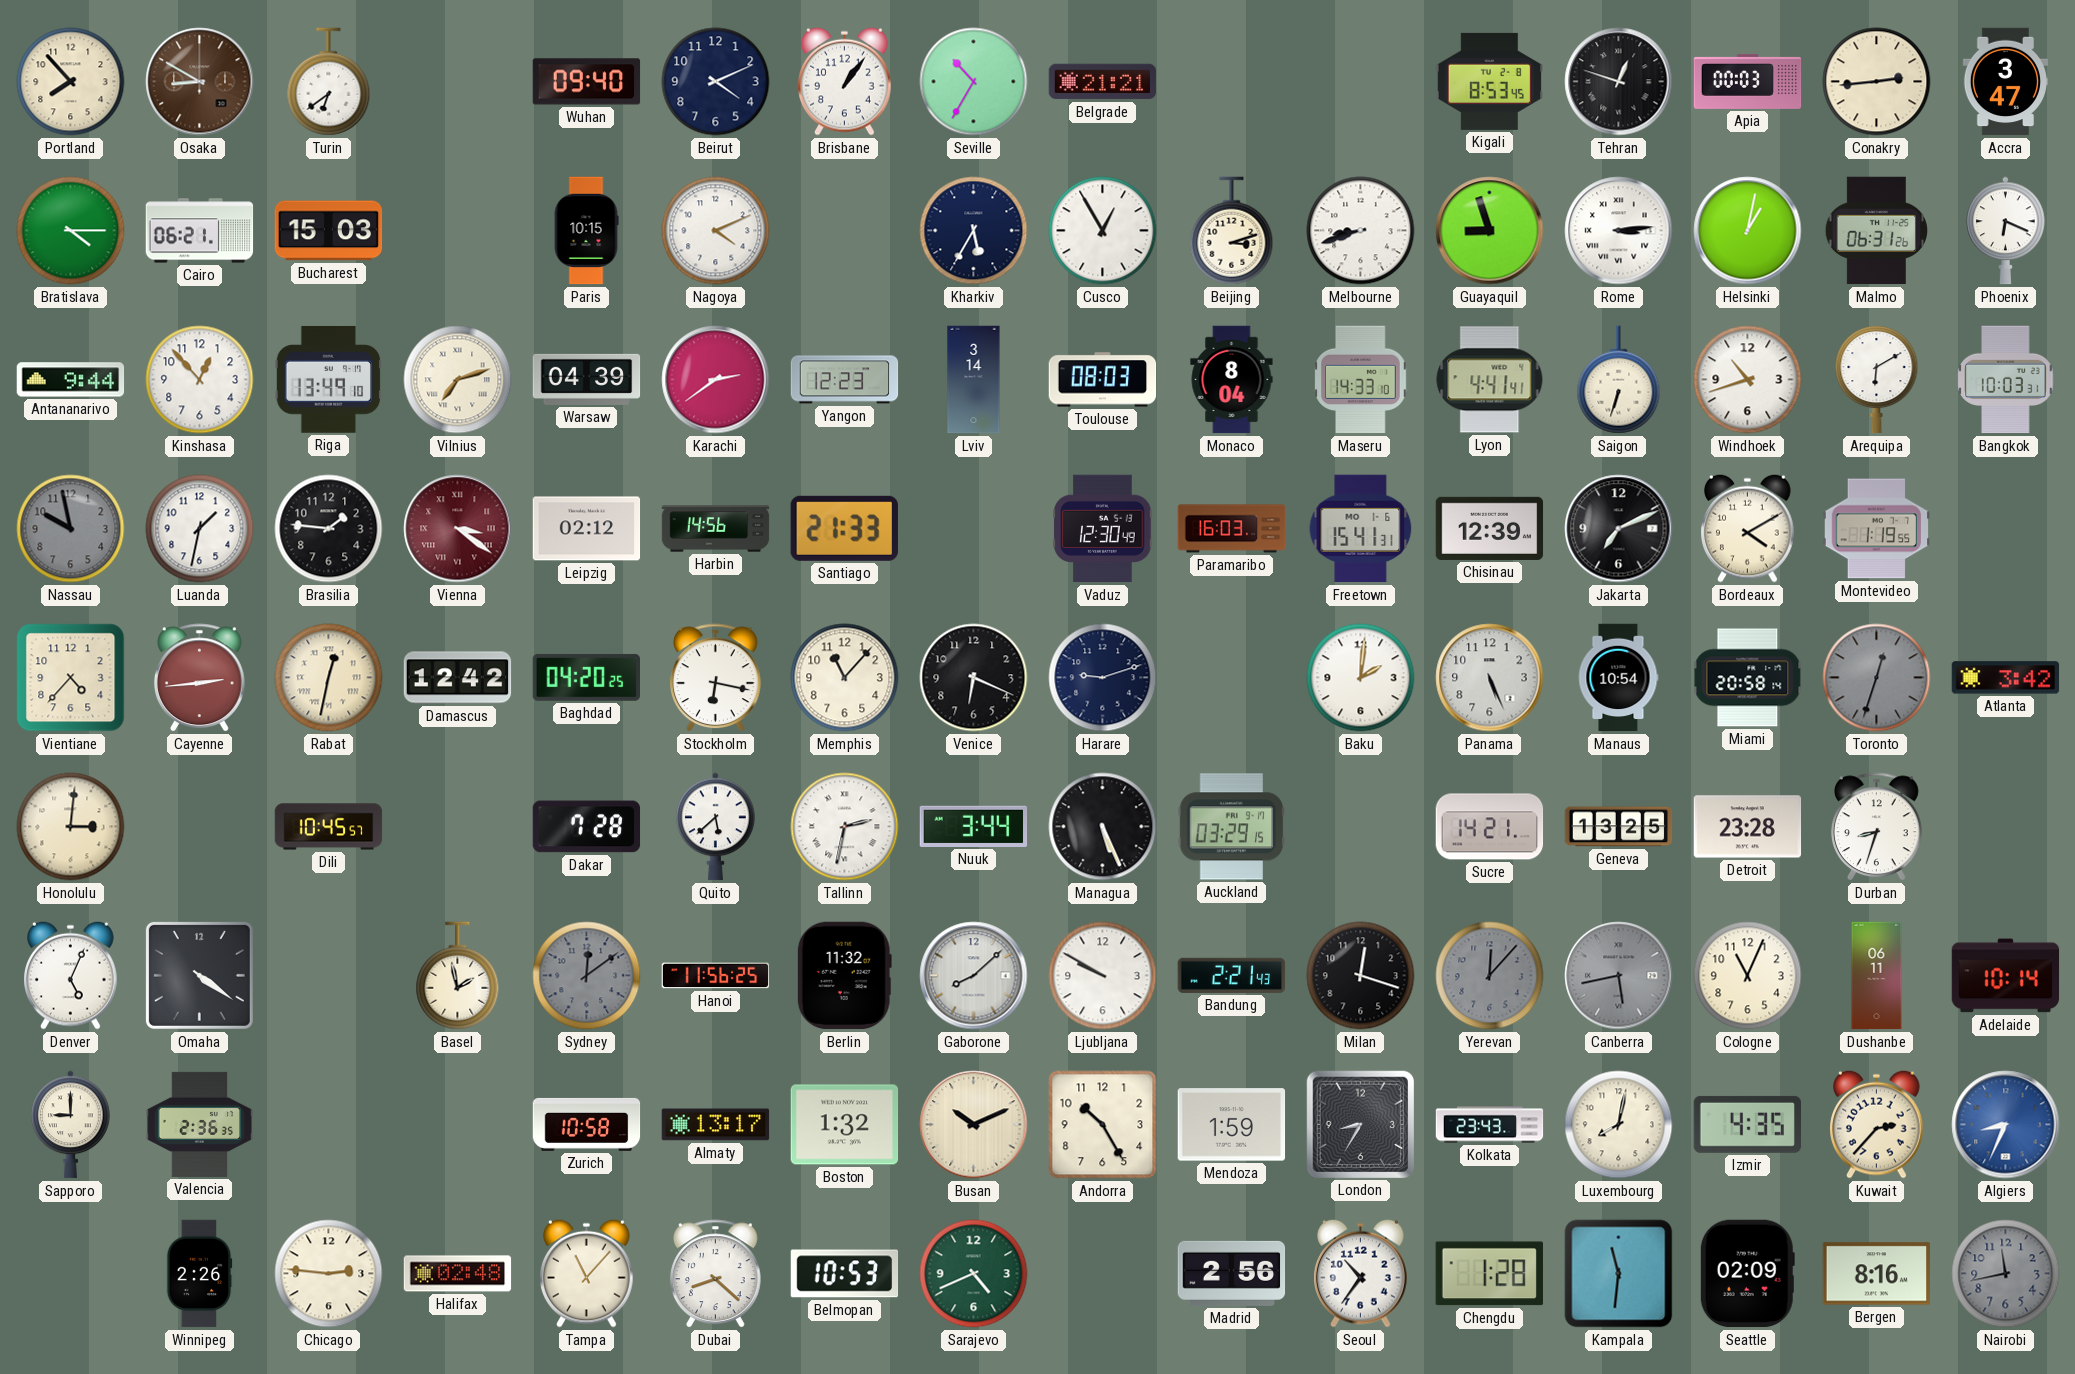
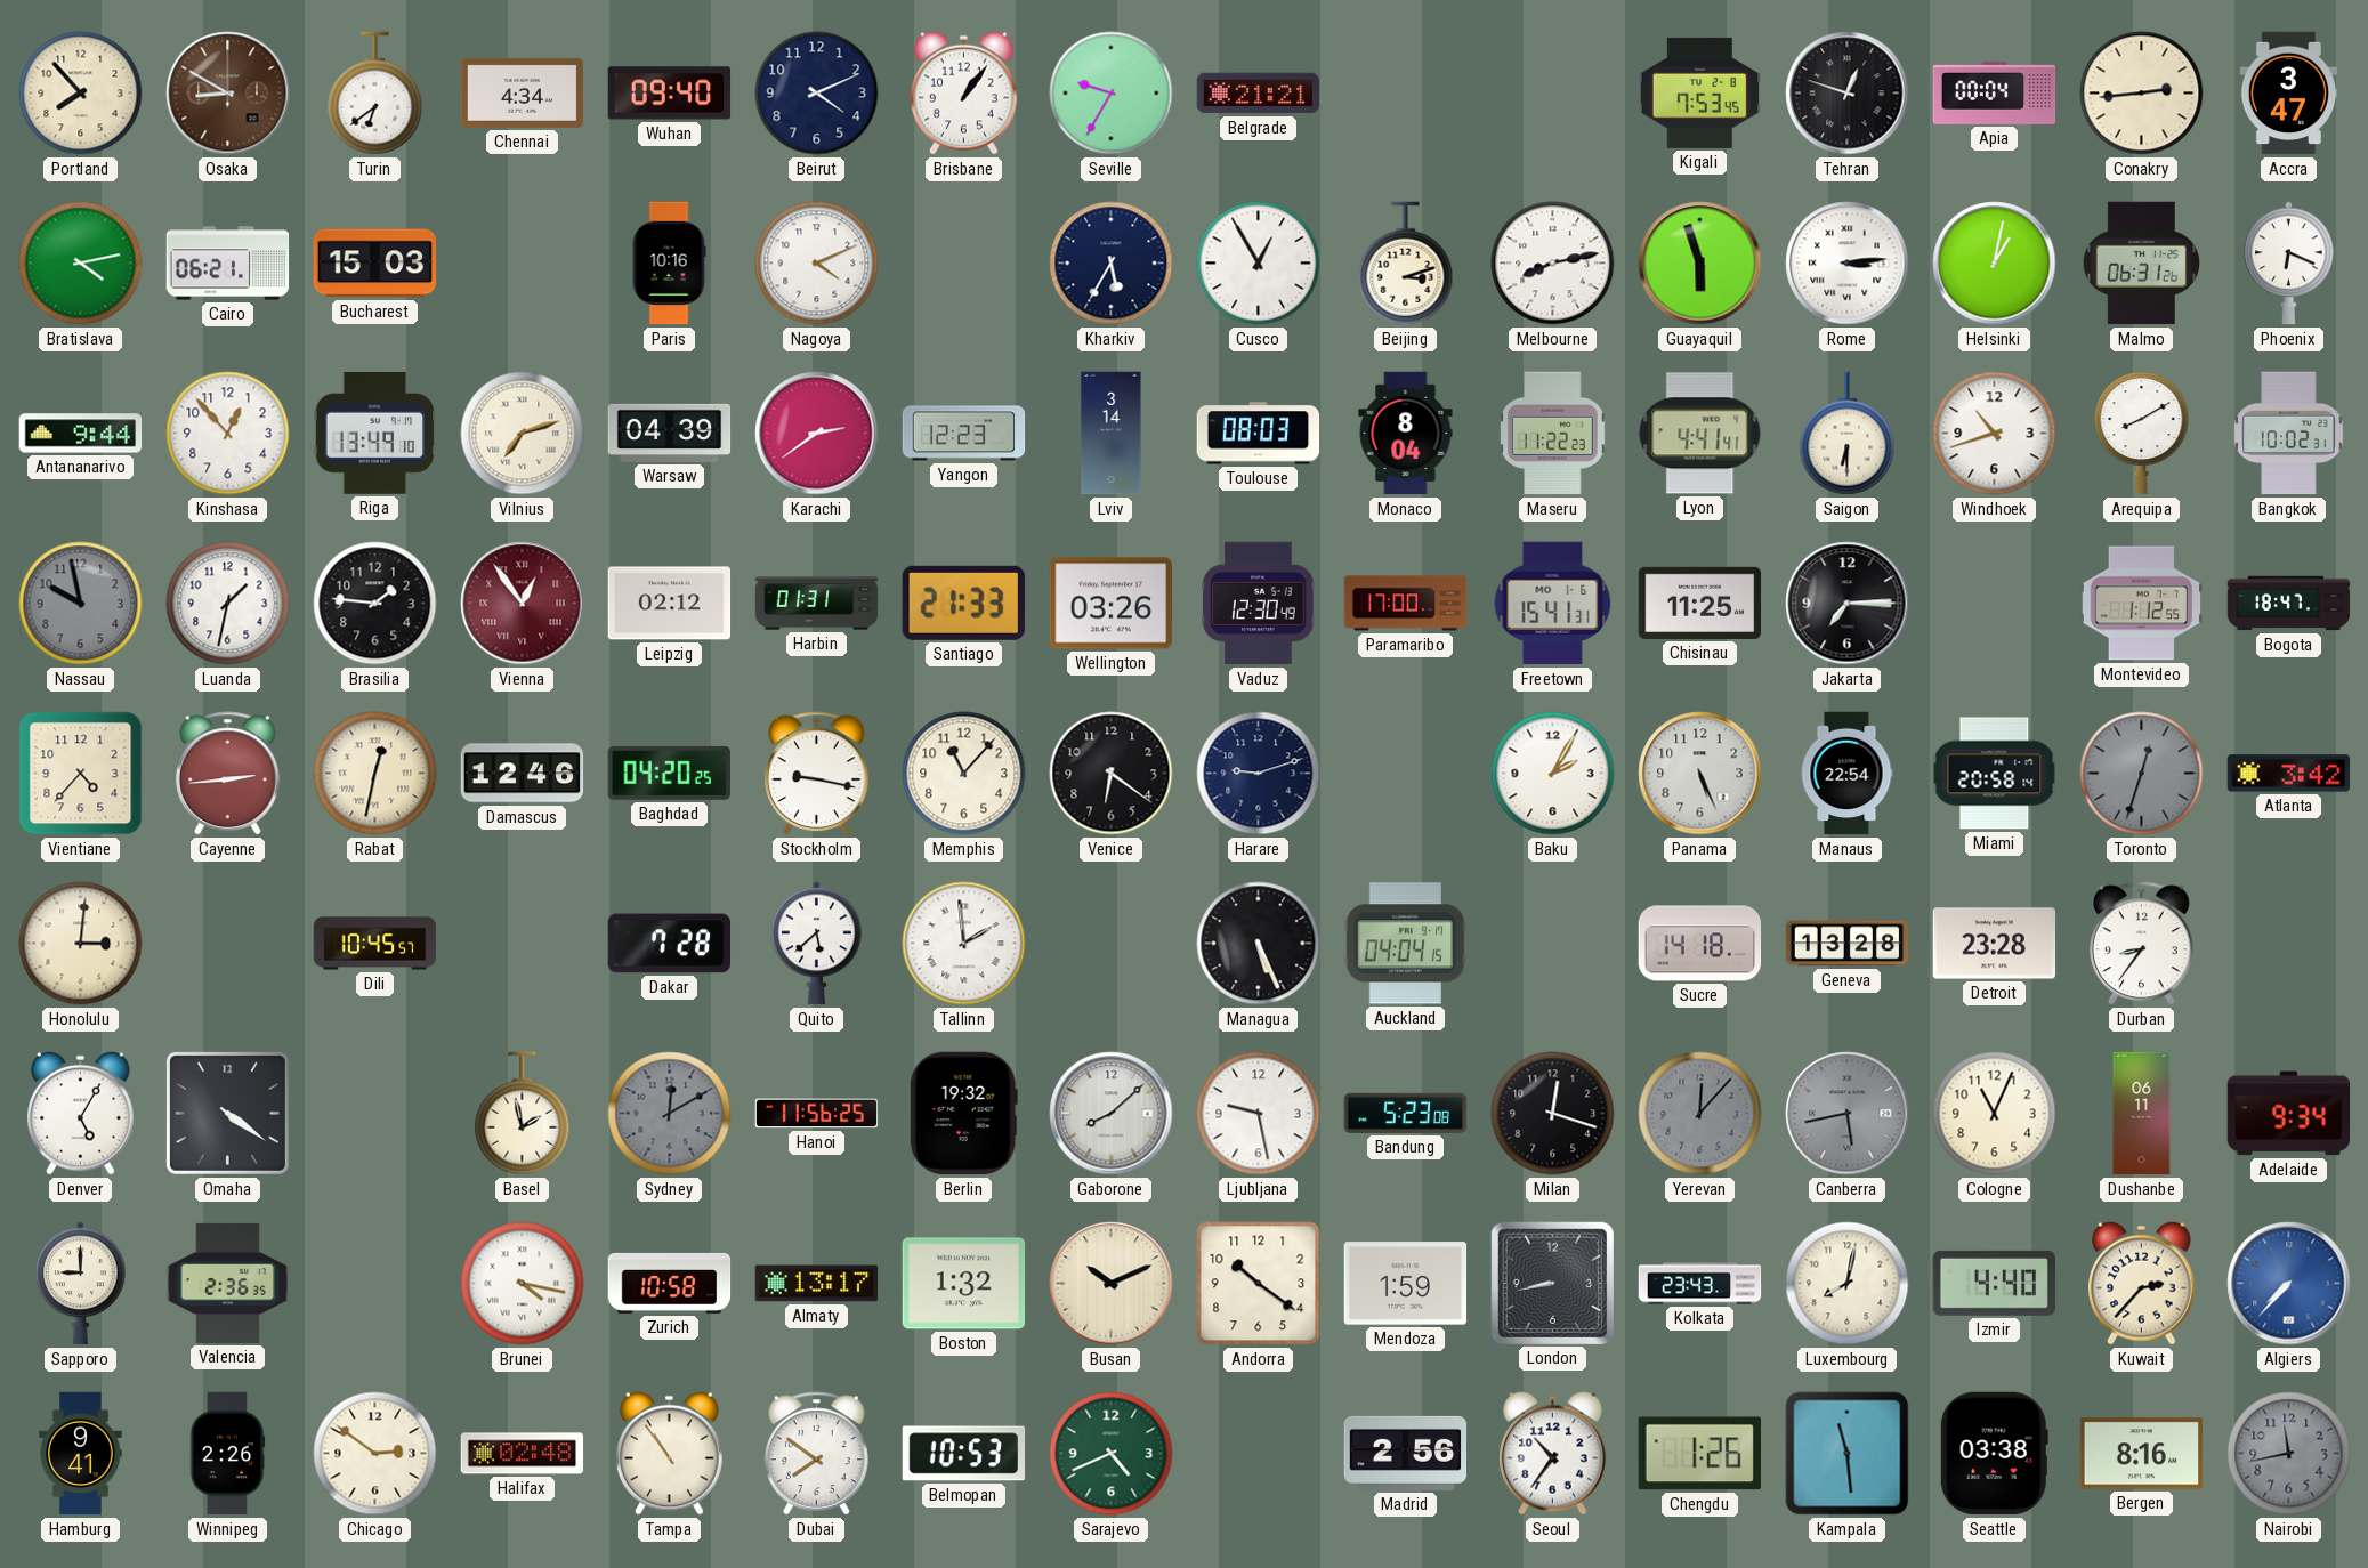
Chennai: none -> 4:34
Seville: 10:35 -> 9:35
Kigali: 8:53 -> 7:53
Apia: 00:03 -> 00:04
Bratislava: 4:15 -> 4:13
Paris: 10:15 -> 10:16
Melbourne: 8:42 -> 8:13
Guayaquil: 8:57 -> 5:57
Maseru: 14:33 -> 11:22
Saigon: 6:33 -> 6:30
Arequipa: 6:10 -> 8:10
Bangkok: 10:03 -> 10:02
Vienna: 3:21 -> 12:54
Harbin: 14:56 -> 01:31
Wellington: none -> 03:26
Paramaribo: 16:03 -> 17:00
Chisinau: 12:39 -> 11:25
Jakarta: 7:11 -> 7:15
Bordeaux: 4:10 -> none
Montevideo: 1:19 -> 1:12
Bogota: none -> 18:47
Damascus: 12:42 -> 12:46
Stockholm: 6:17 -> 9:17
Venice: 6:19 -> 6:21
Baku: 2:01 -> 2:05
Manaus: 10:54 -> 22:54
Tallinn: 2:32 -> 1:59
Nuuk: 3:44 -> none
Auckland: 03:29 -> 04:04
Sucre: 14:21 -> 14:18
Geneva: 13:25 -> 13:28
Durban: 8:33 -> 8:36
Denver: 5:04 -> 5:05
Sydney: 12:09 -> 12:10
Berlin: 11:32 -> 19:32
Ljubljana: 9:50 -> 9:28
Bandung: 2:21 -> 5:23
Adelaide: 10:14 -> 9:34
Brunei: none -> 4:17
Andorra: 10:25 -> 10:21
London: 8:35 -> 8:43
Izmir: 4:35 -> 4:40
Algiers: 8:34 -> 7:37
Hamburg: none -> 9:41
Chicago: 2:46 -> 2:51
Tampa: 11:07 -> 10:54
Dubai: 8:22 -> 7:51
Chengdu: 1:28 -> 1:26
Kampala: 11:31 -> 11:29
Seattle: 02:09 -> 03:38
